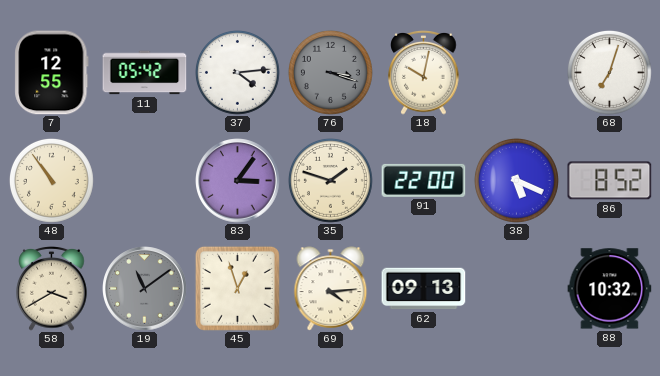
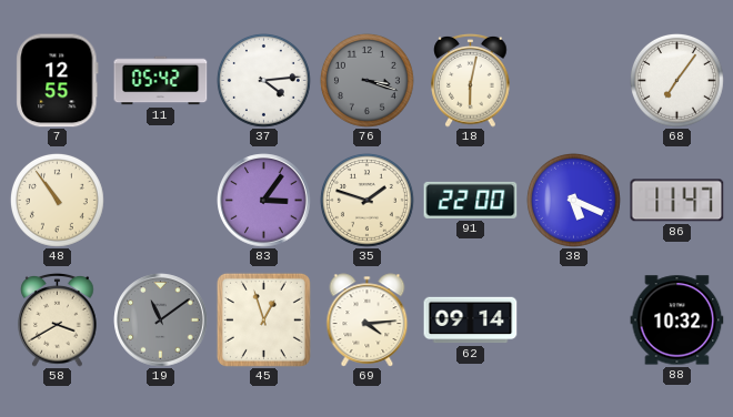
18: 10:02 -> 6:02
68: 7:03 -> 7:06
86: 8:52 -> 11:47
62: 09:13 -> 09:14
